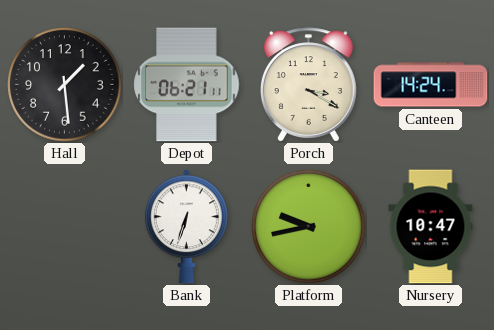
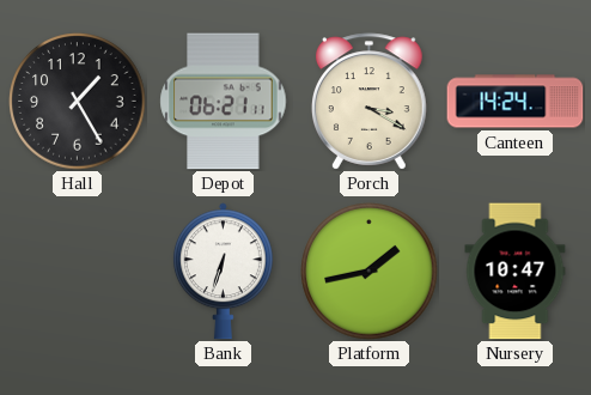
Hall: 1:29 -> 1:25
Platform: 9:43 -> 1:43
